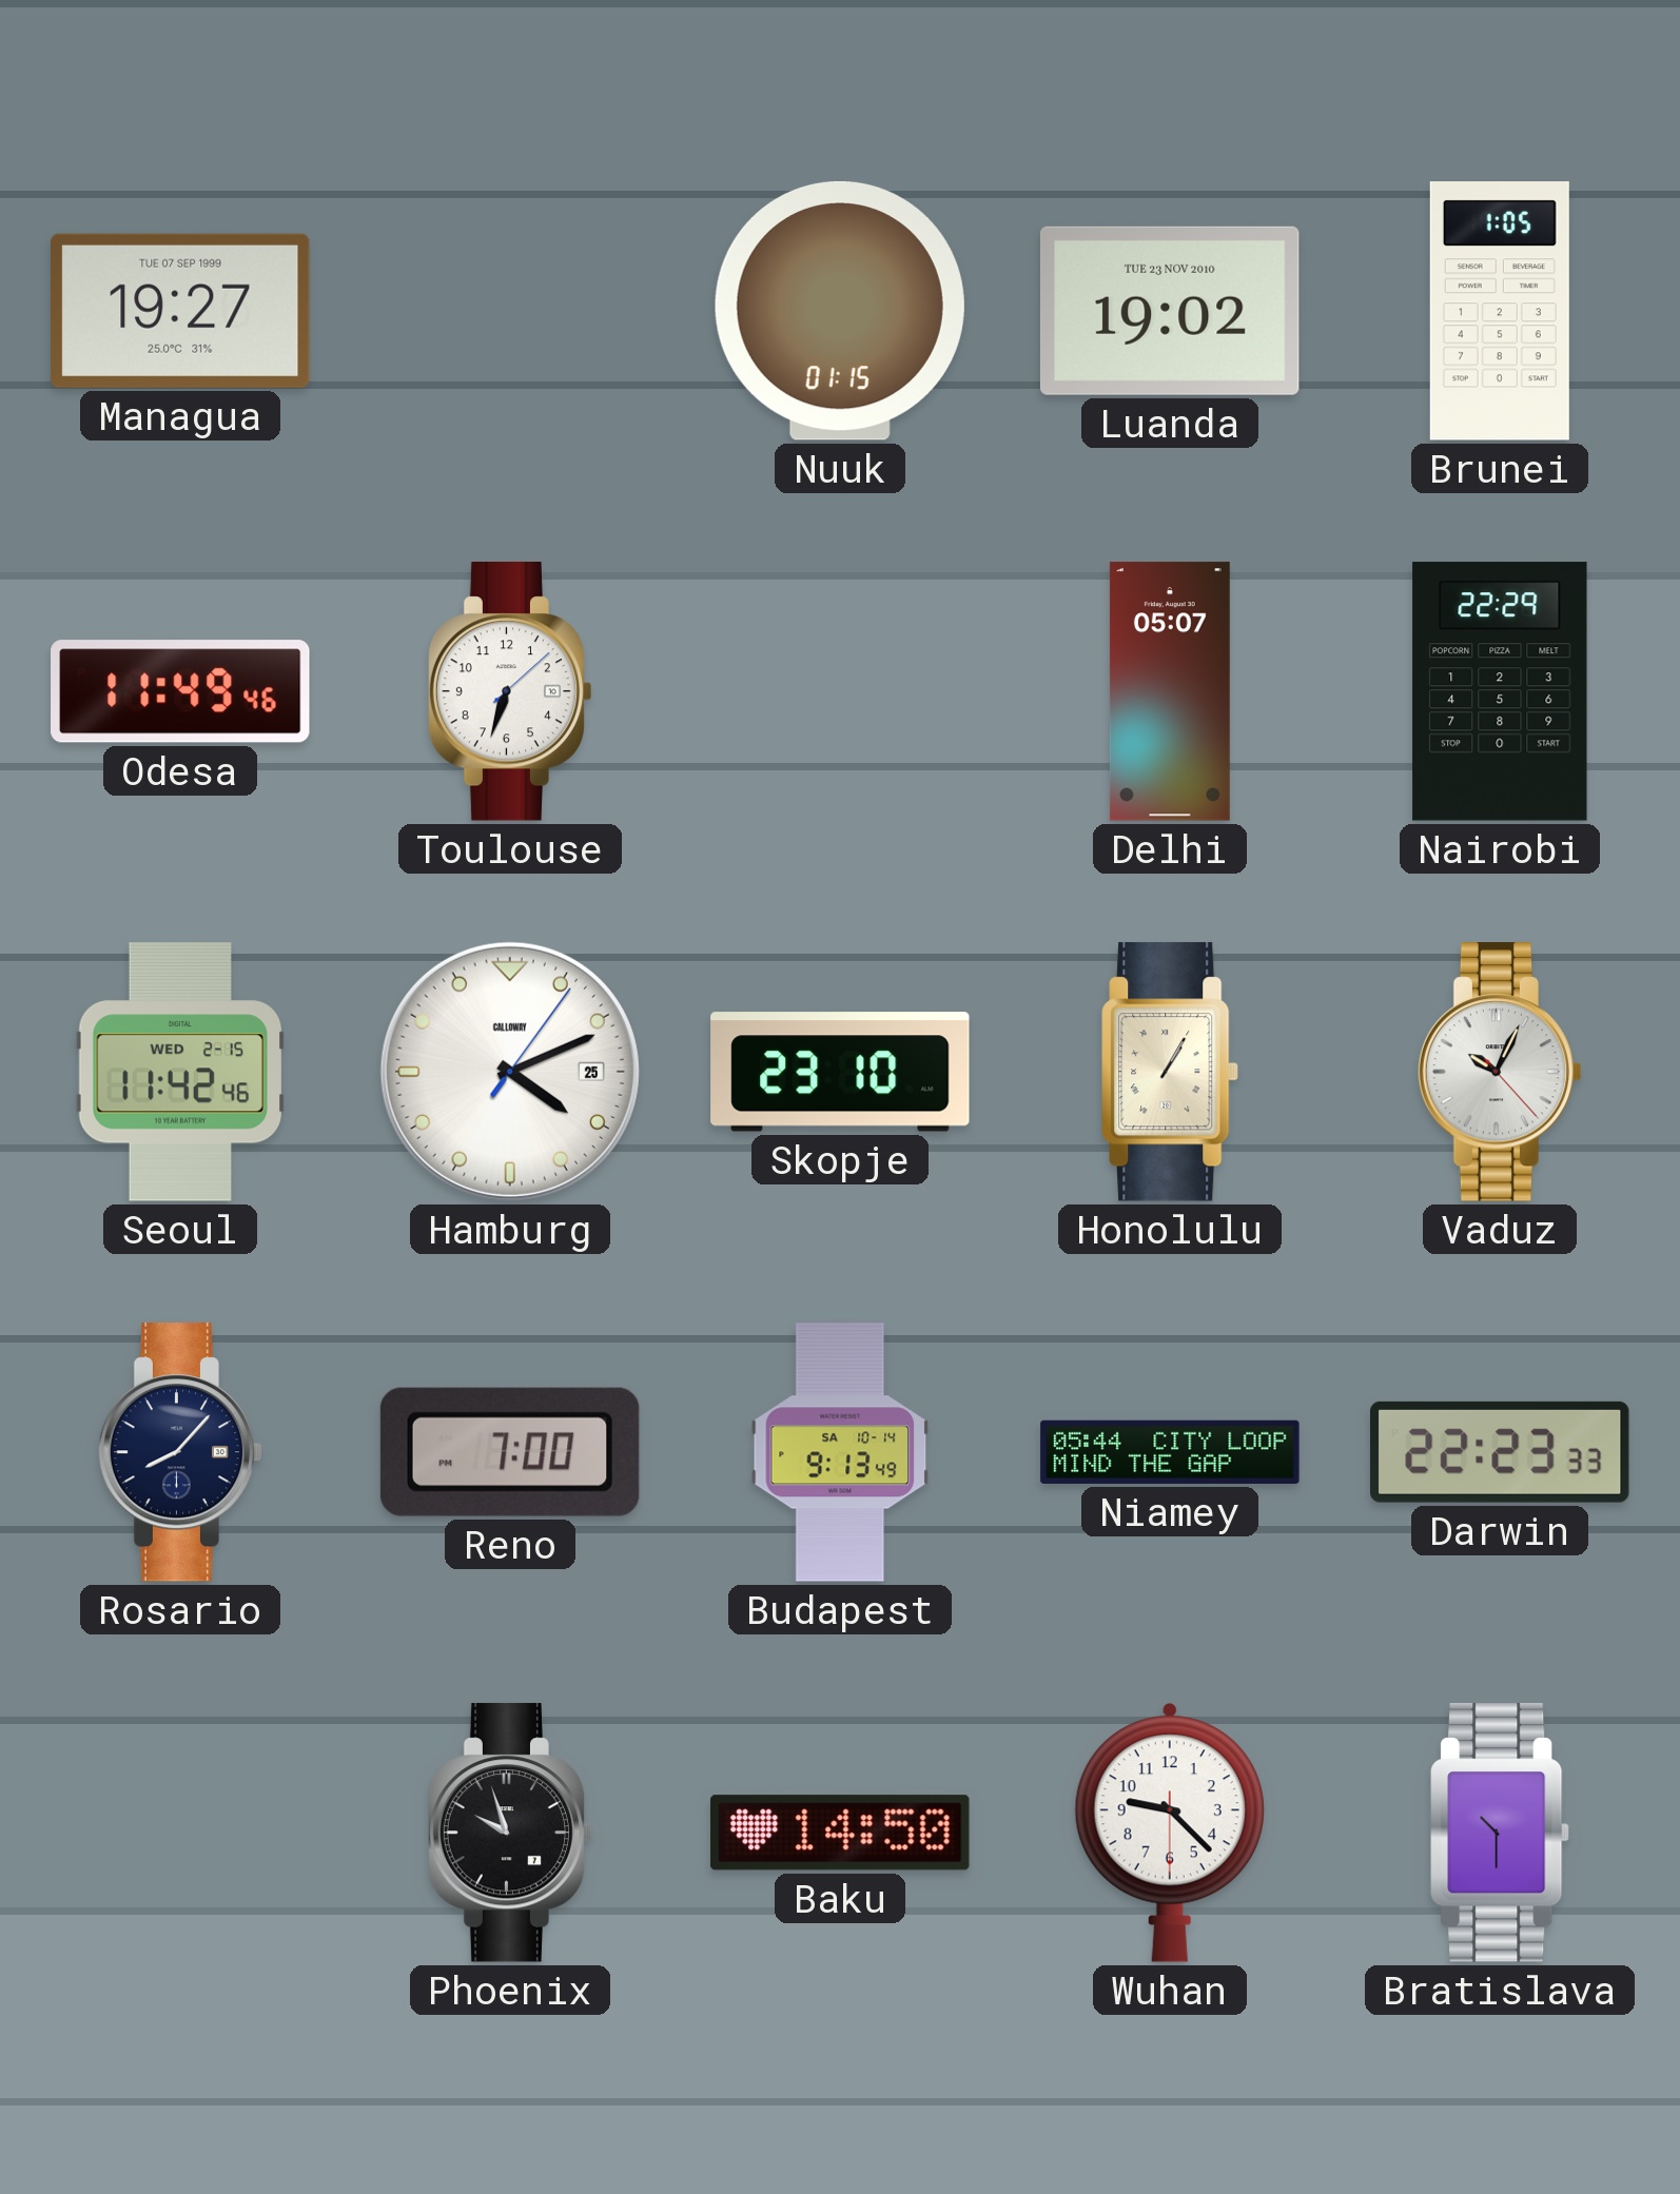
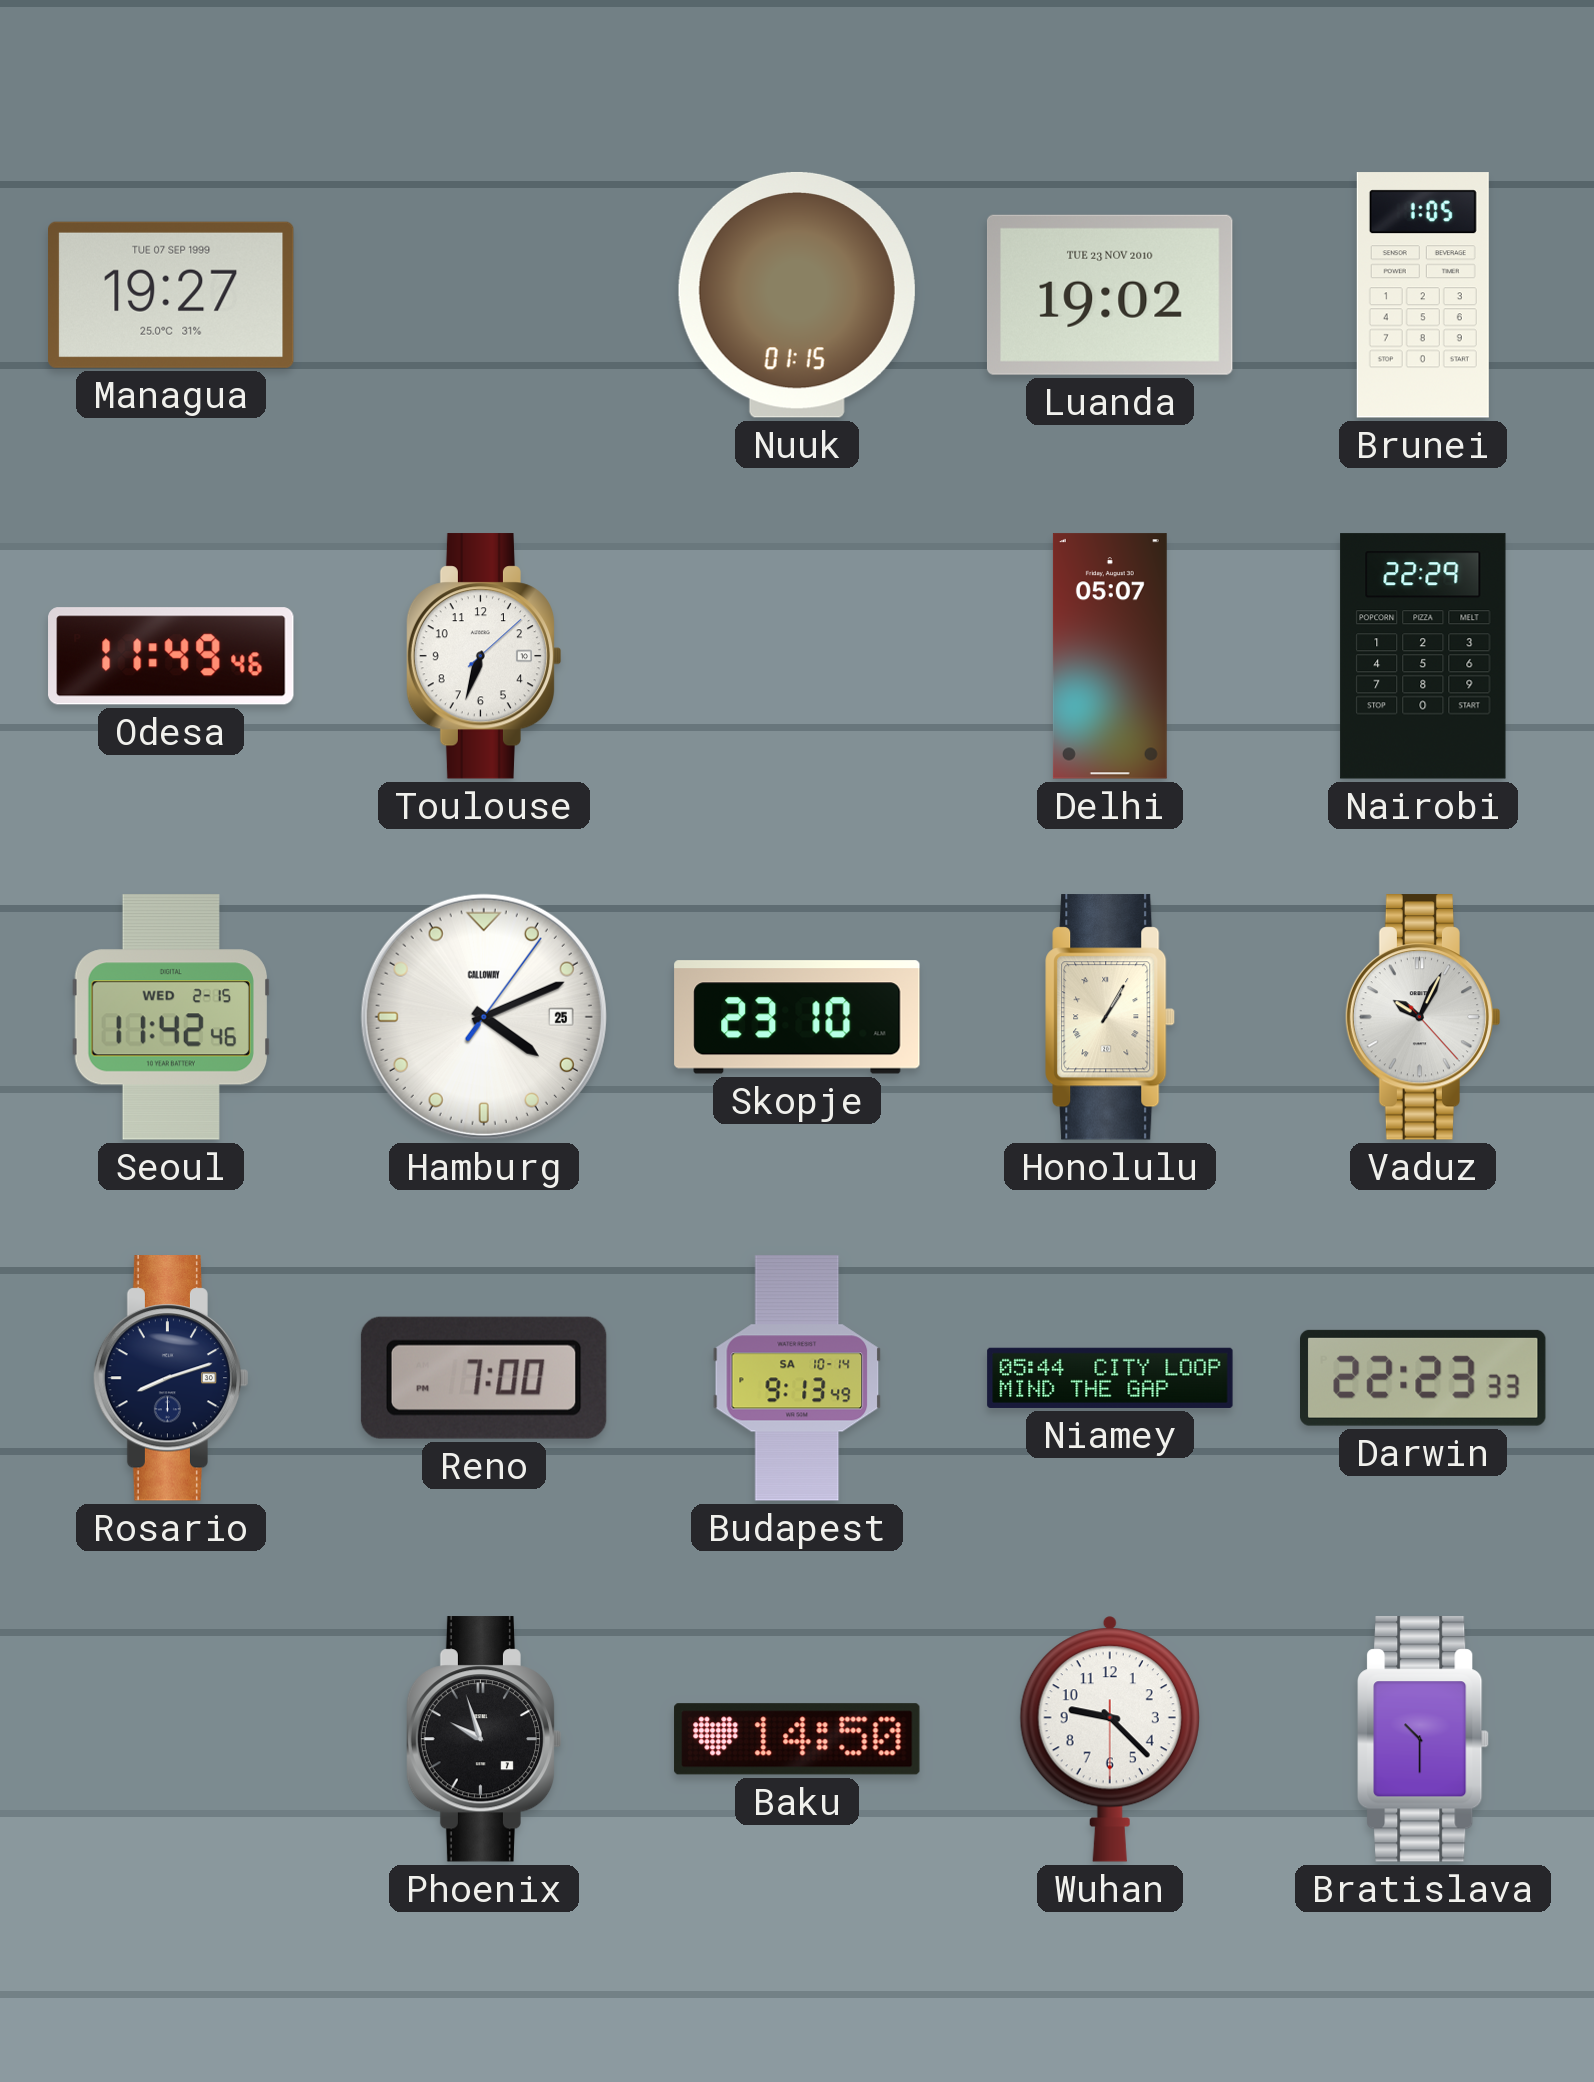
Rosario: 8:07 -> 8:12
